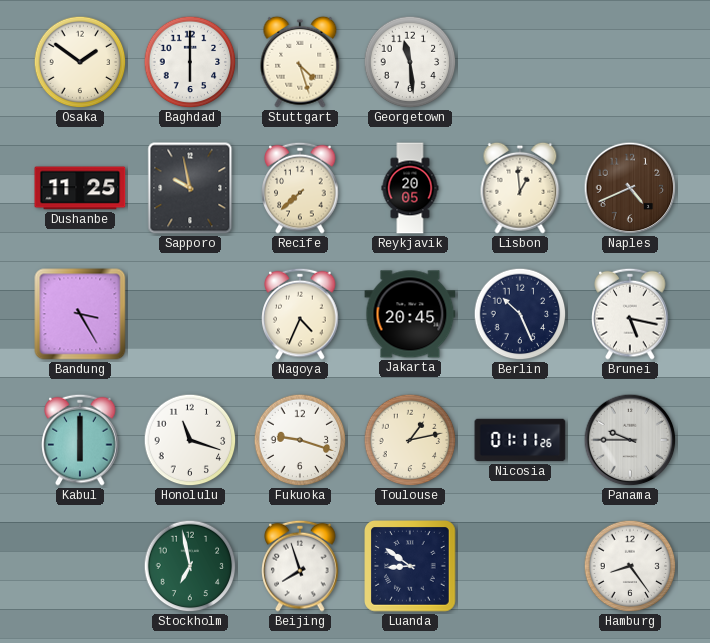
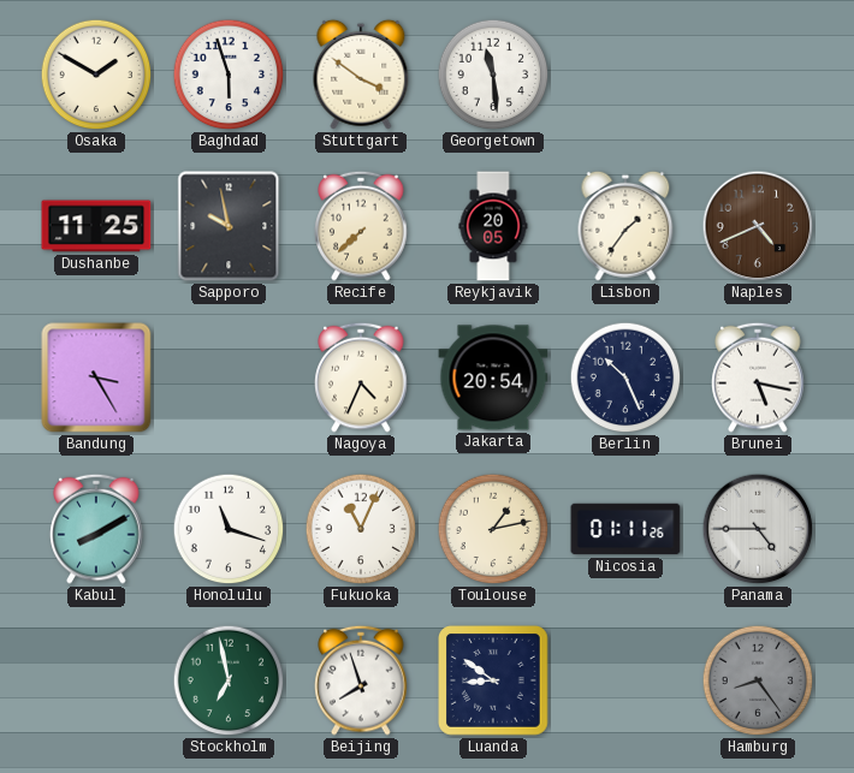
Osaka: 1:51 -> 1:50
Baghdad: 6:00 -> 5:57
Stuttgart: 4:27 -> 3:51
Lisbon: 12:59 -> 1:36
Jakarta: 20:45 -> 20:54
Kabul: 6:00 -> 8:10
Fukuoka: 9:18 -> 11:04
Panama: 9:45 -> 4:45
Hamburg dial: white -> grey
